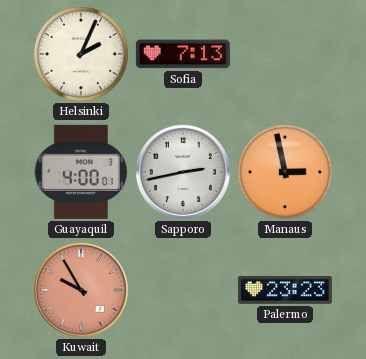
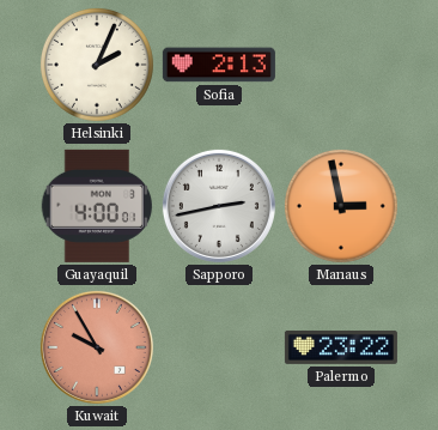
Sofia: 7:13 -> 2:13
Palermo: 23:23 -> 23:22
